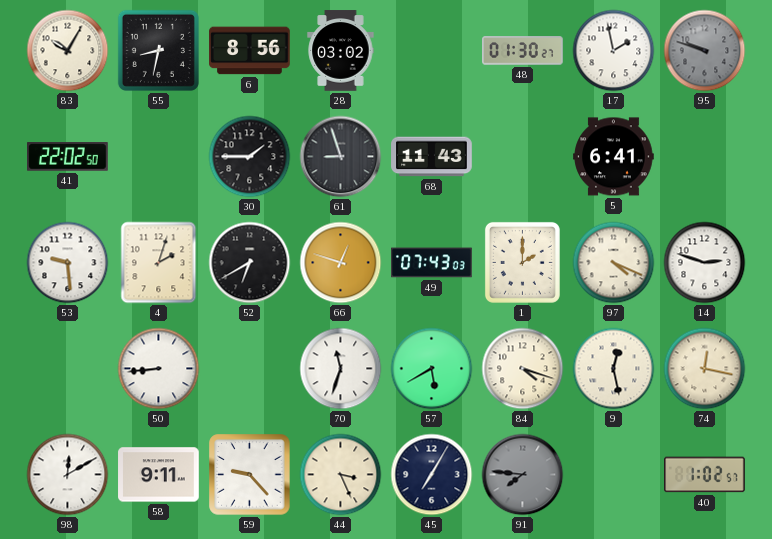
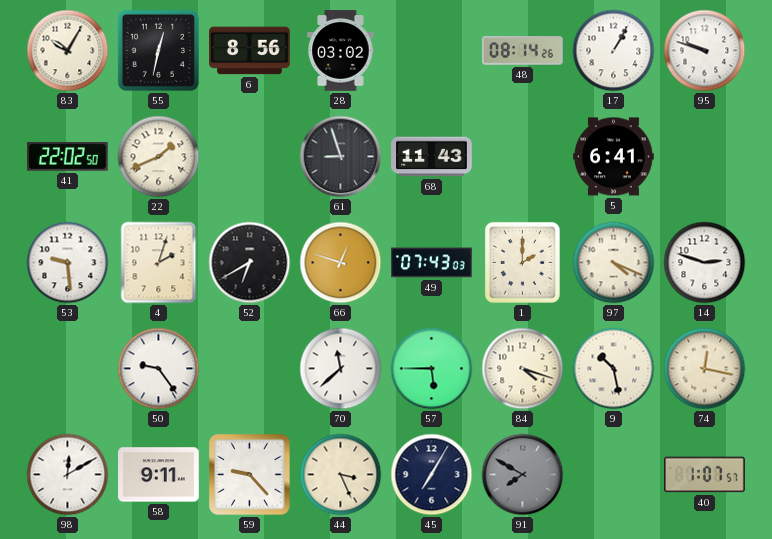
55: 8:32 -> 12:32
48: 01:30 -> 08:14
17: 1:58 -> 1:05
95 dial: grey -> white
22: none -> 1:41
30: 1:45 -> none
50: 8:44 -> 9:24
70: 11:33 -> 11:38
57: 5:40 -> 5:45
9: 12:28 -> 10:28
91: 7:46 -> 7:50
40: 1:02 -> 1:07
